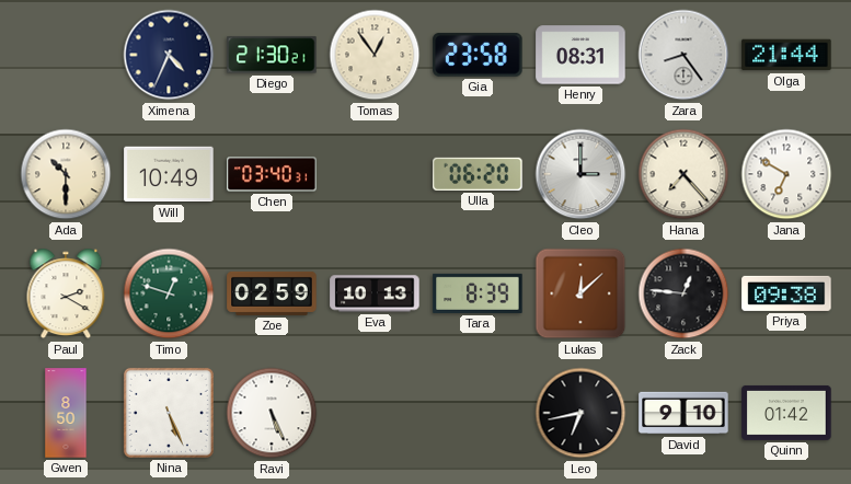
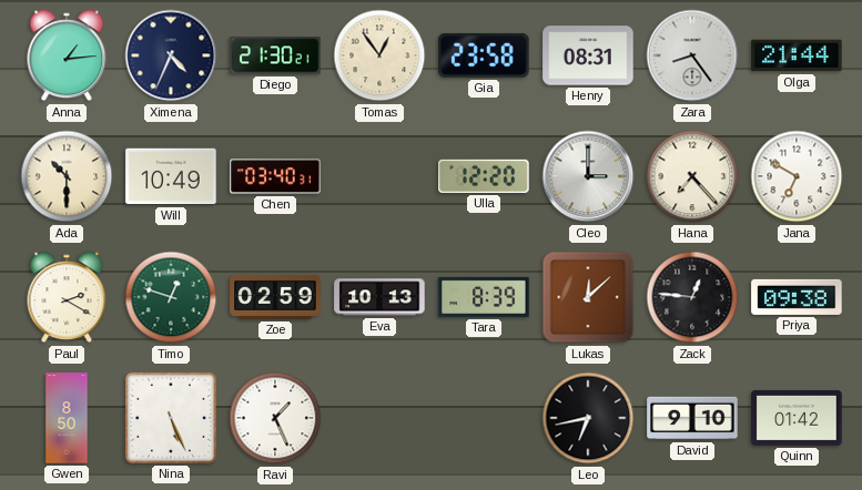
Anna: none -> 1:14
Ulla: 06:20 -> 12:20
Ravi: 5:26 -> 1:26
